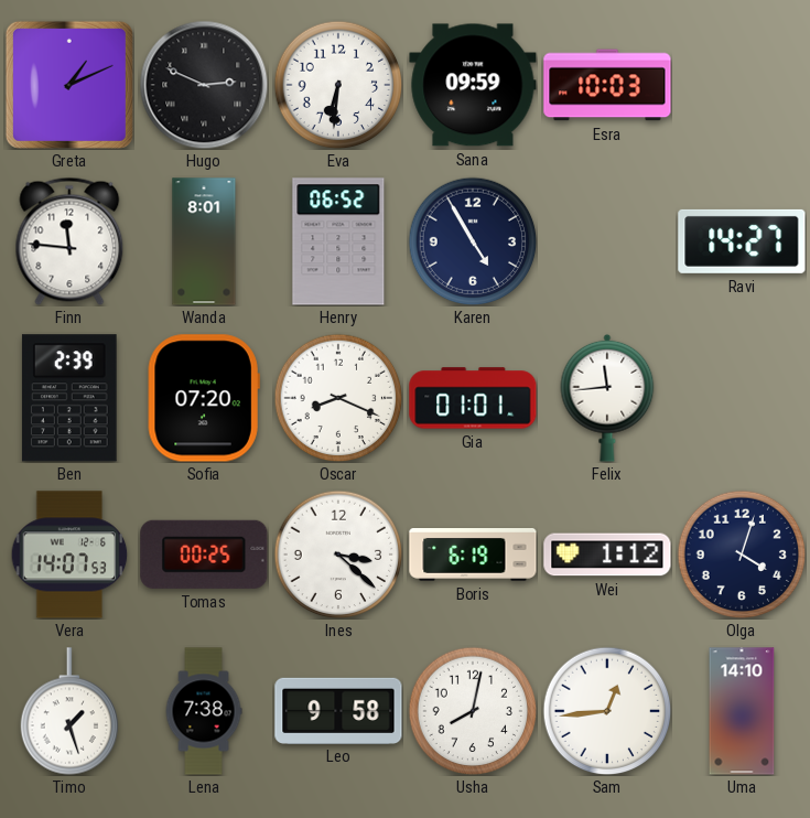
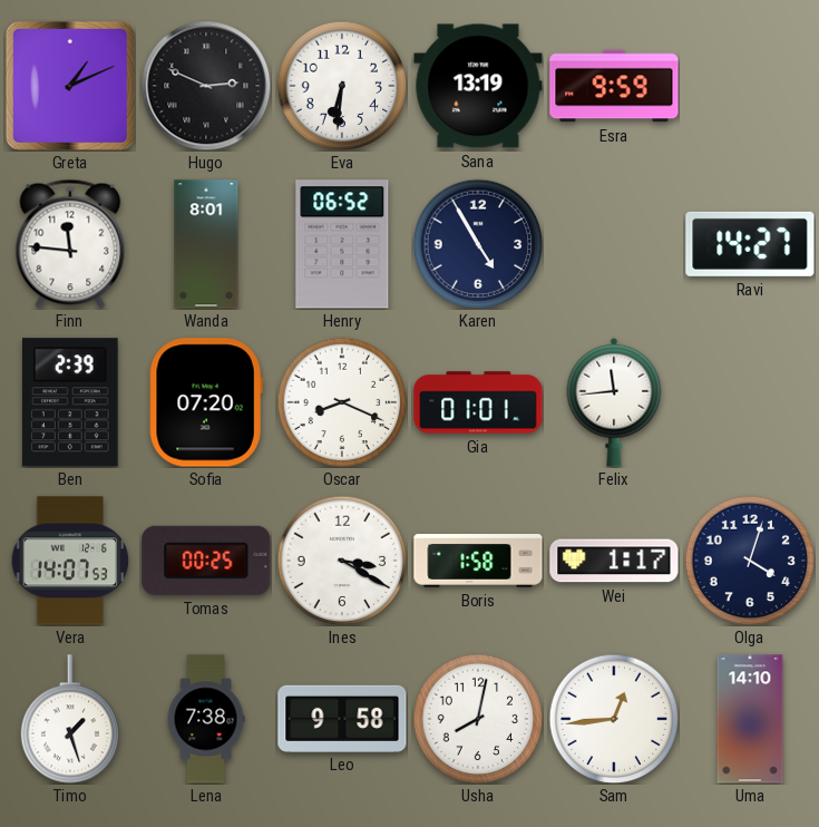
Sana: 09:59 -> 13:19
Esra: 10:03 -> 9:59
Ines: 3:22 -> 3:20
Boris: 6:19 -> 1:58
Wei: 1:12 -> 1:17
